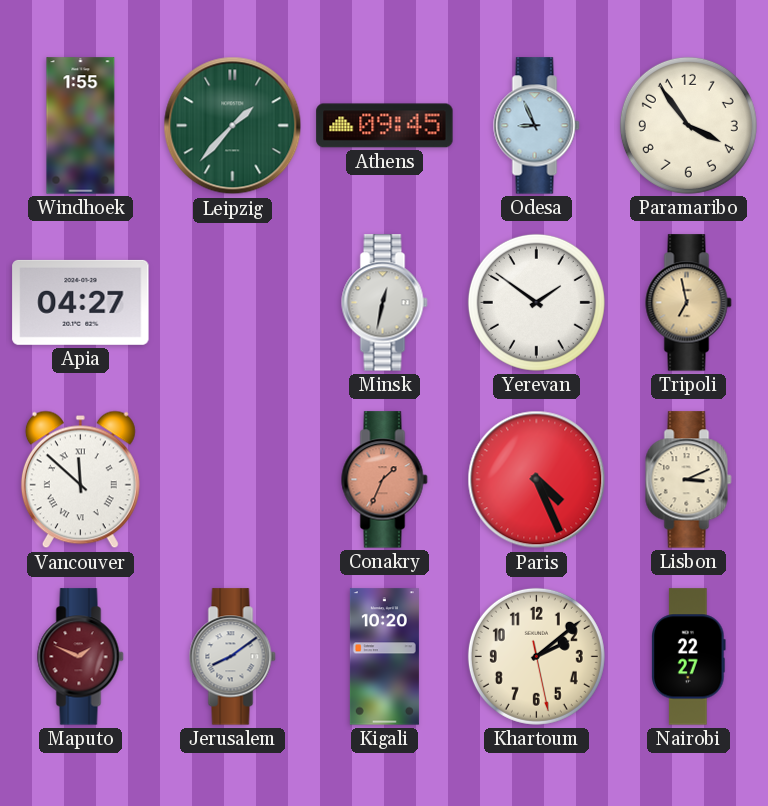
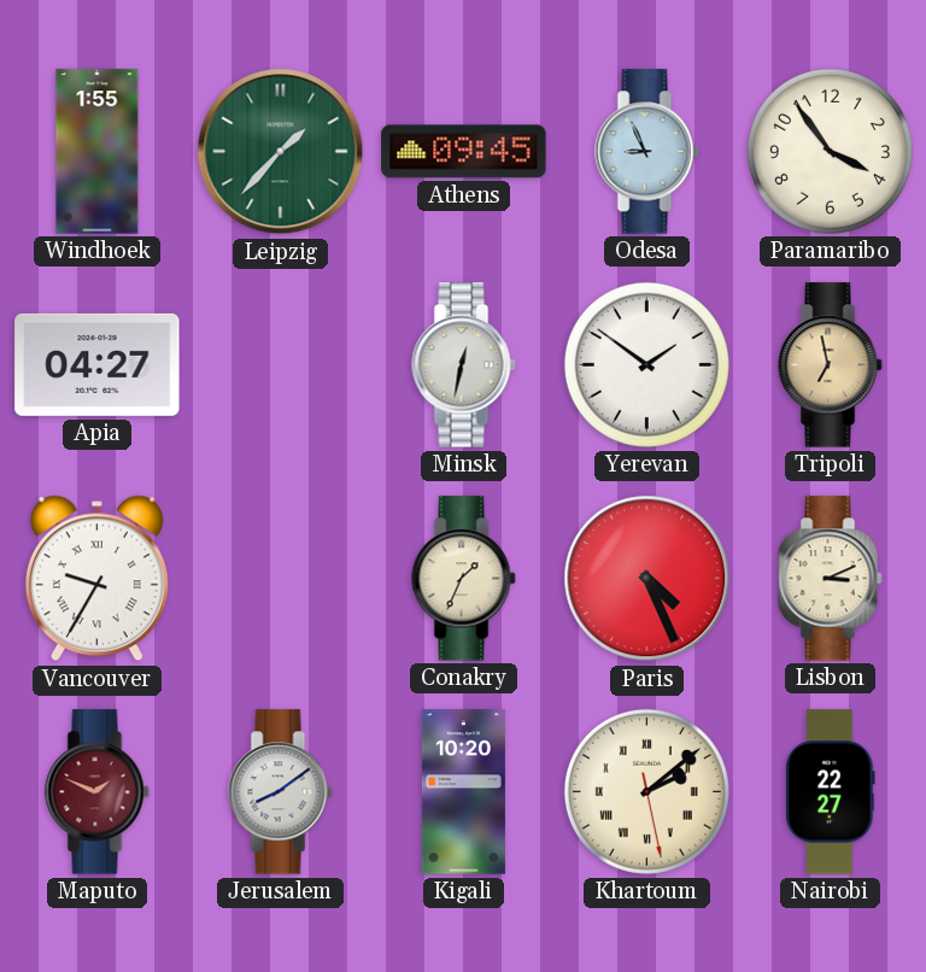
Vancouver: 11:52 -> 9:35
Conakry dial: salmon -> cream
Khartoum numerals: Arabic -> Roman
